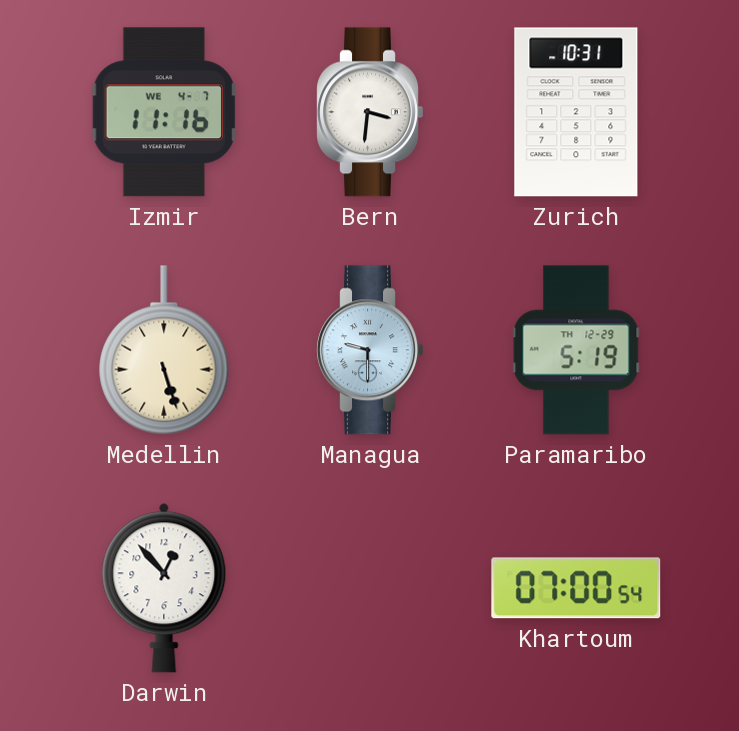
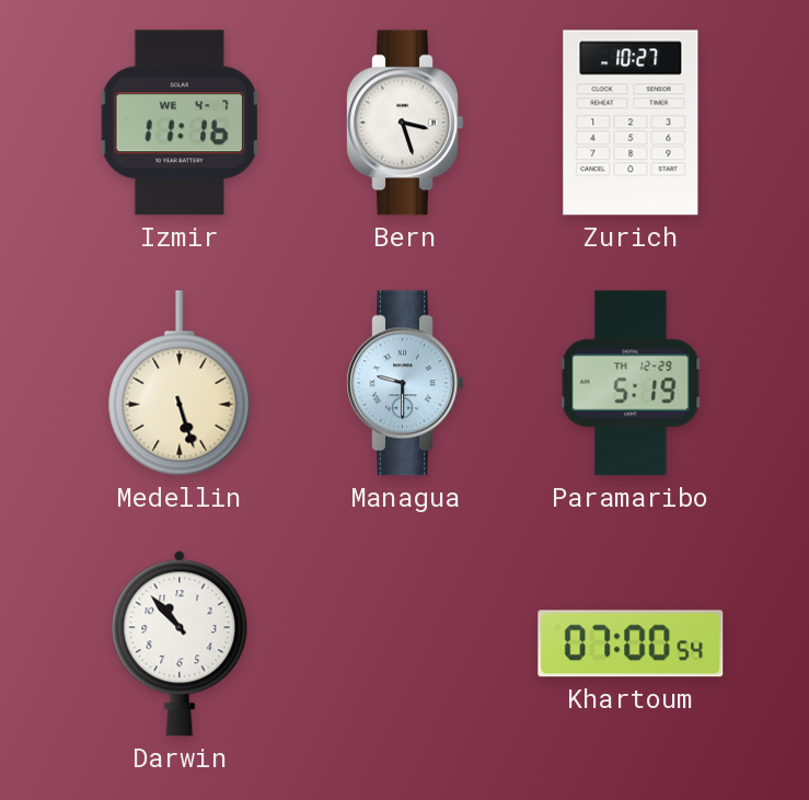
Bern: 3:31 -> 3:27
Zurich: 10:31 -> 10:27
Darwin: 12:53 -> 10:53
